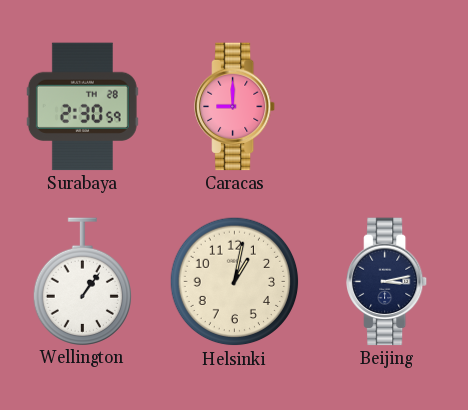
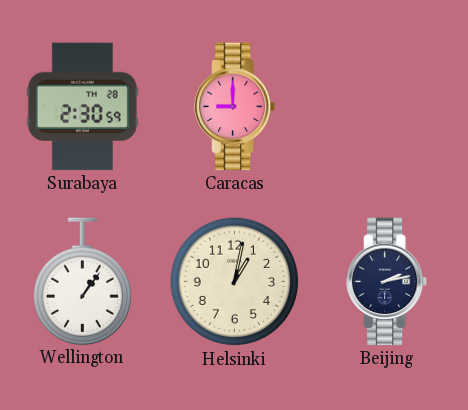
Beijing: 3:13 -> 2:13
